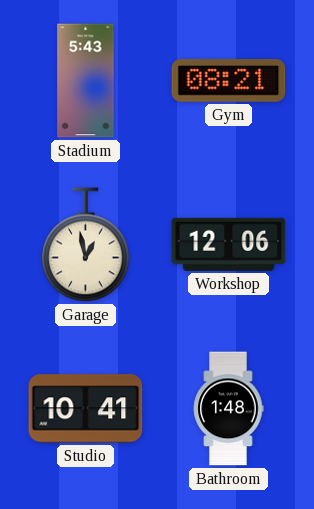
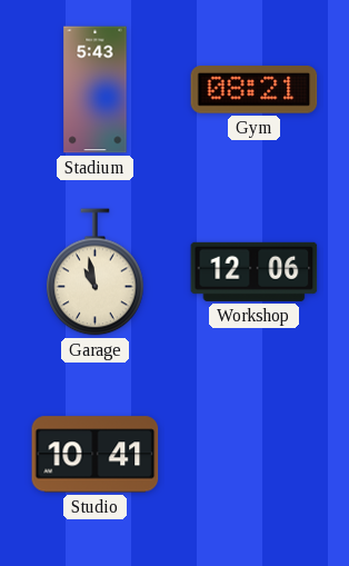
Garage: 12:58 -> 10:58
Bathroom: 1:48 -> none
